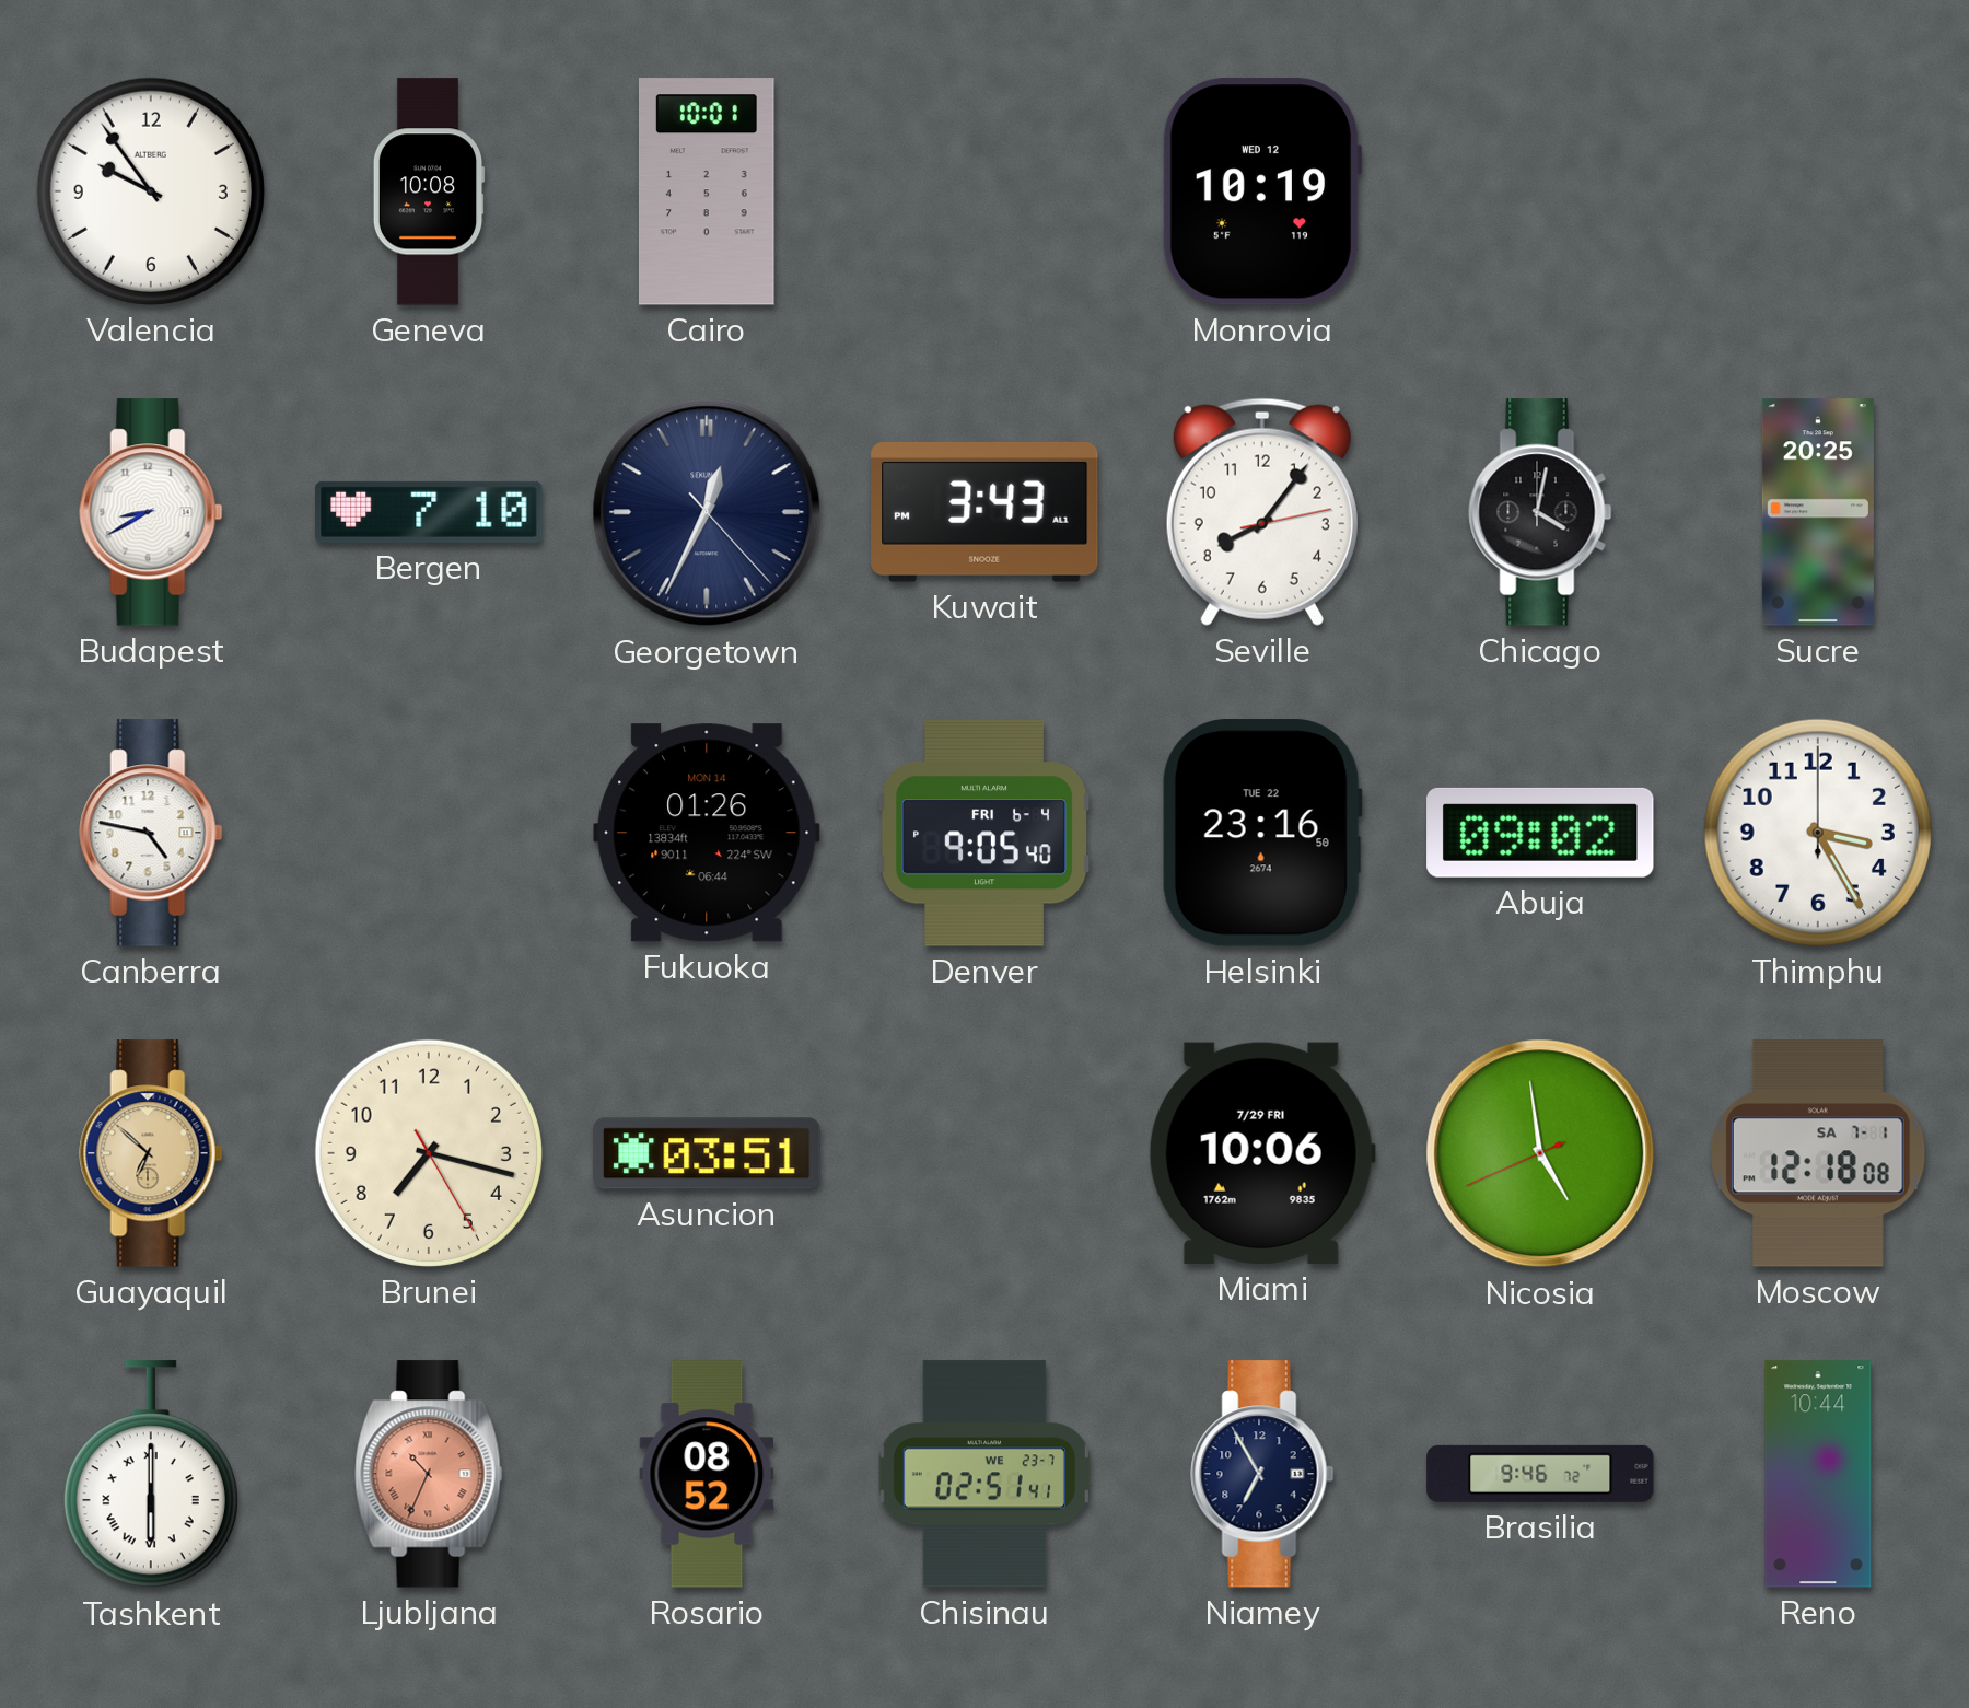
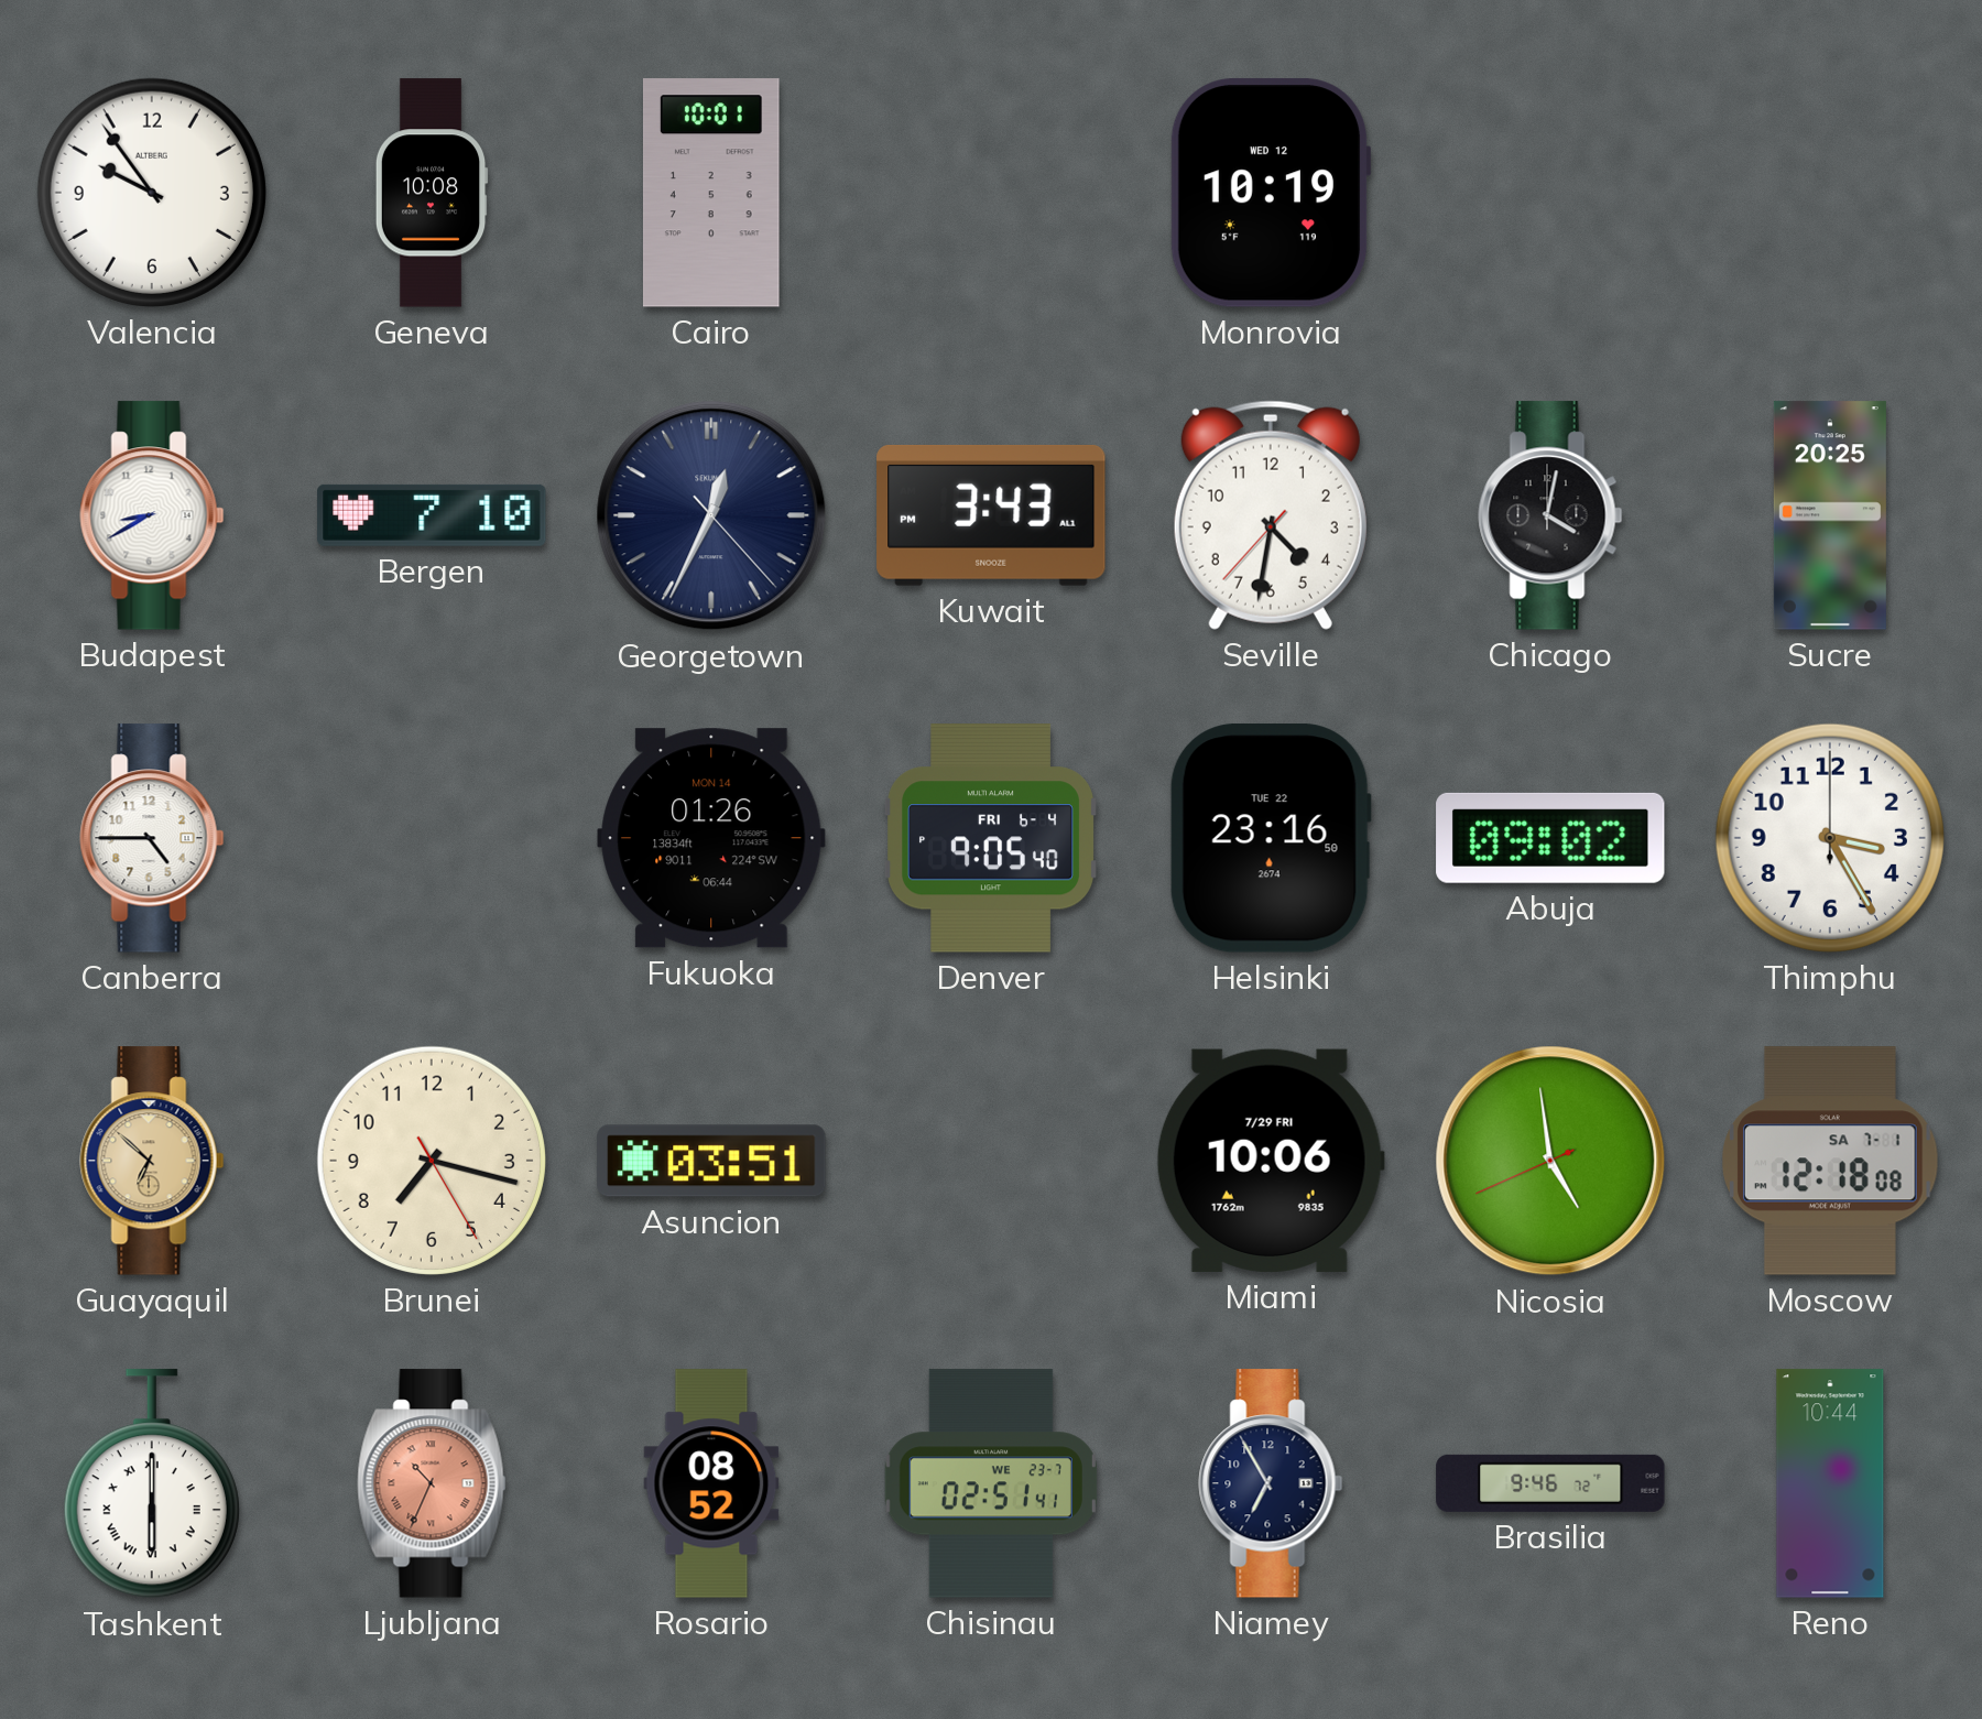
Seville: 8:06 -> 4:31
Canberra: 4:47 -> 4:45
